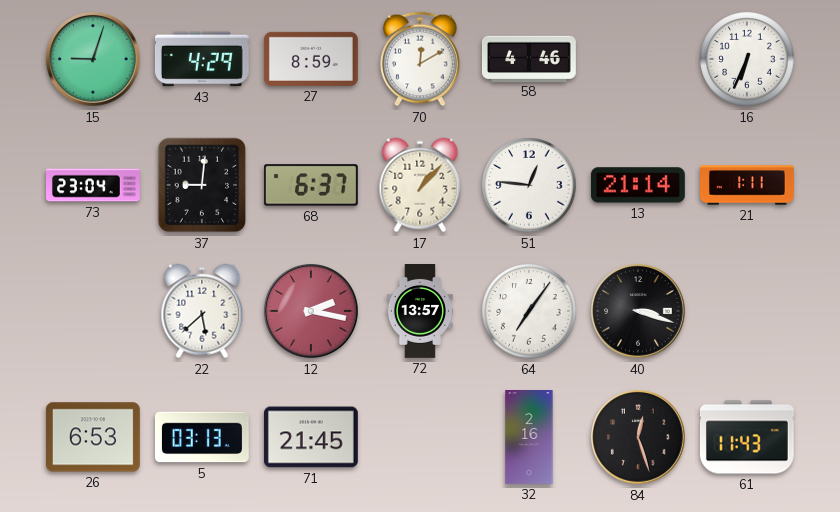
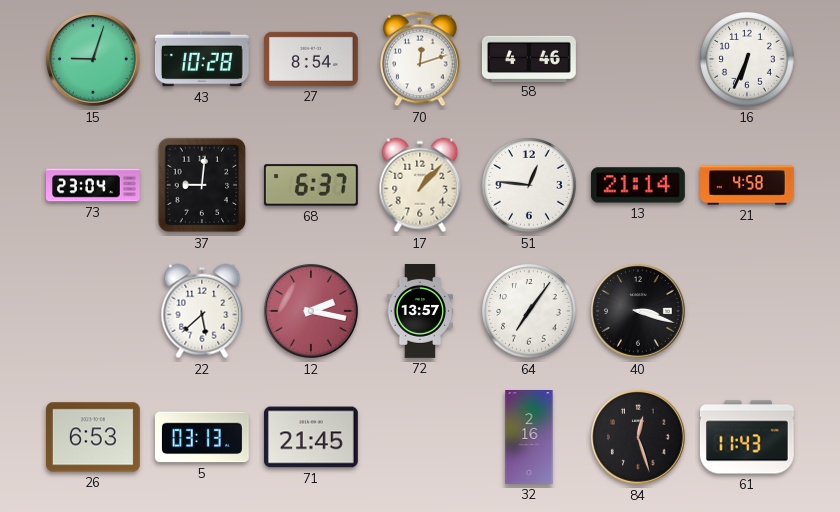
43: 4:29 -> 10:28
27: 8:59 -> 8:54
70: 12:10 -> 12:12
21: 1:11 -> 4:58
